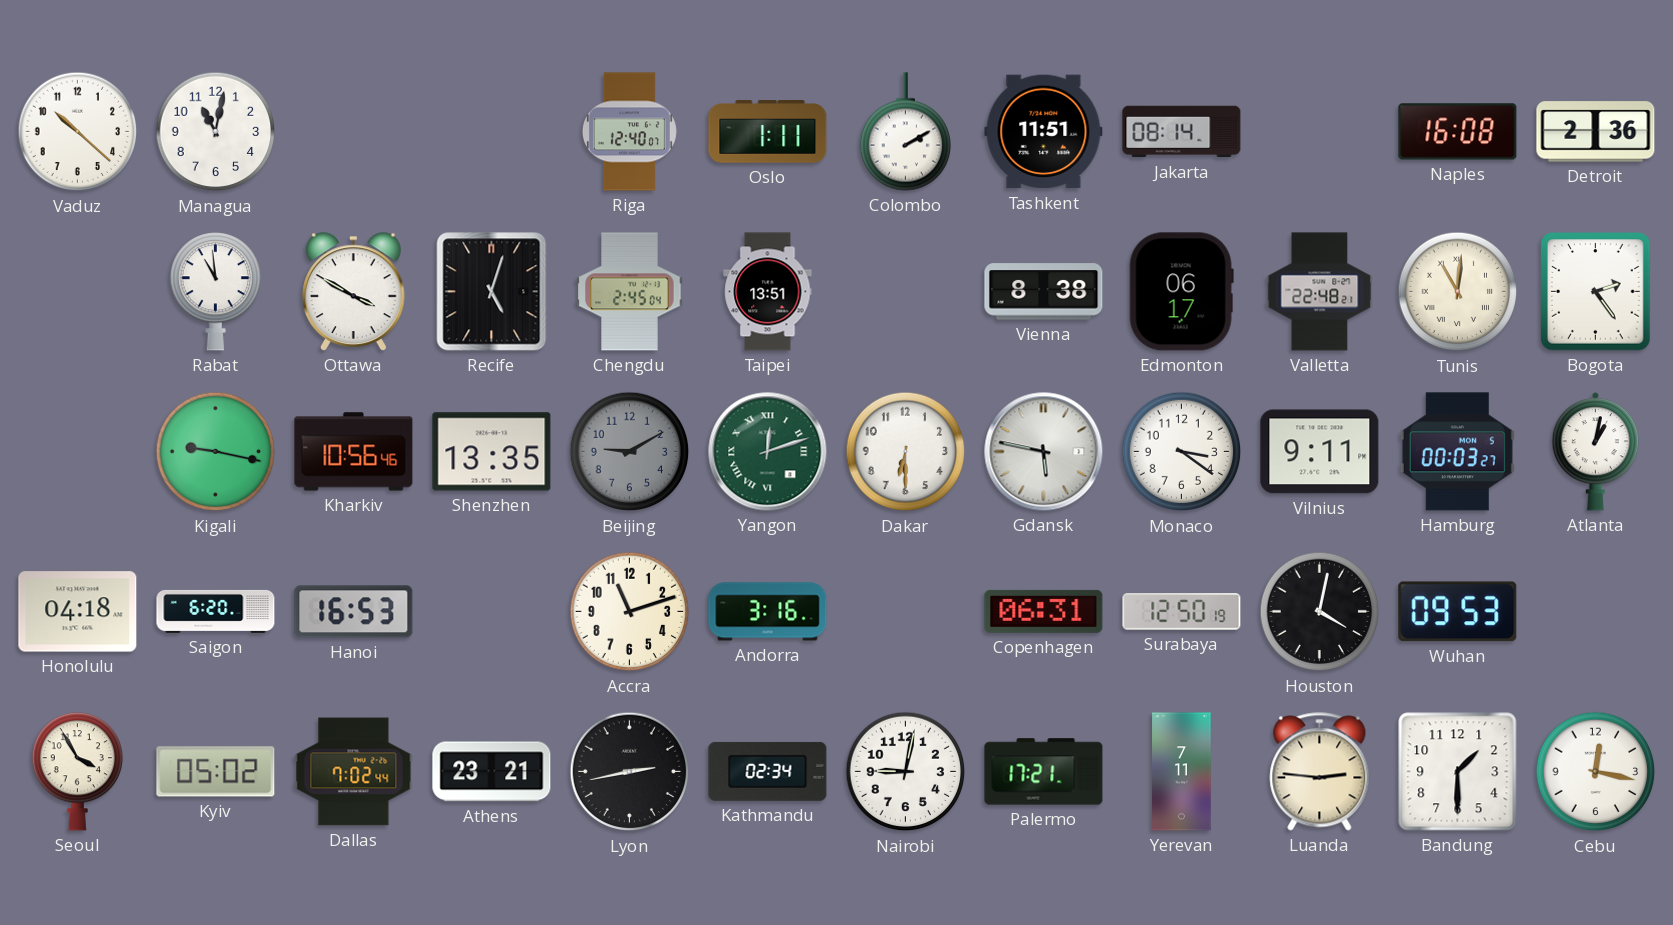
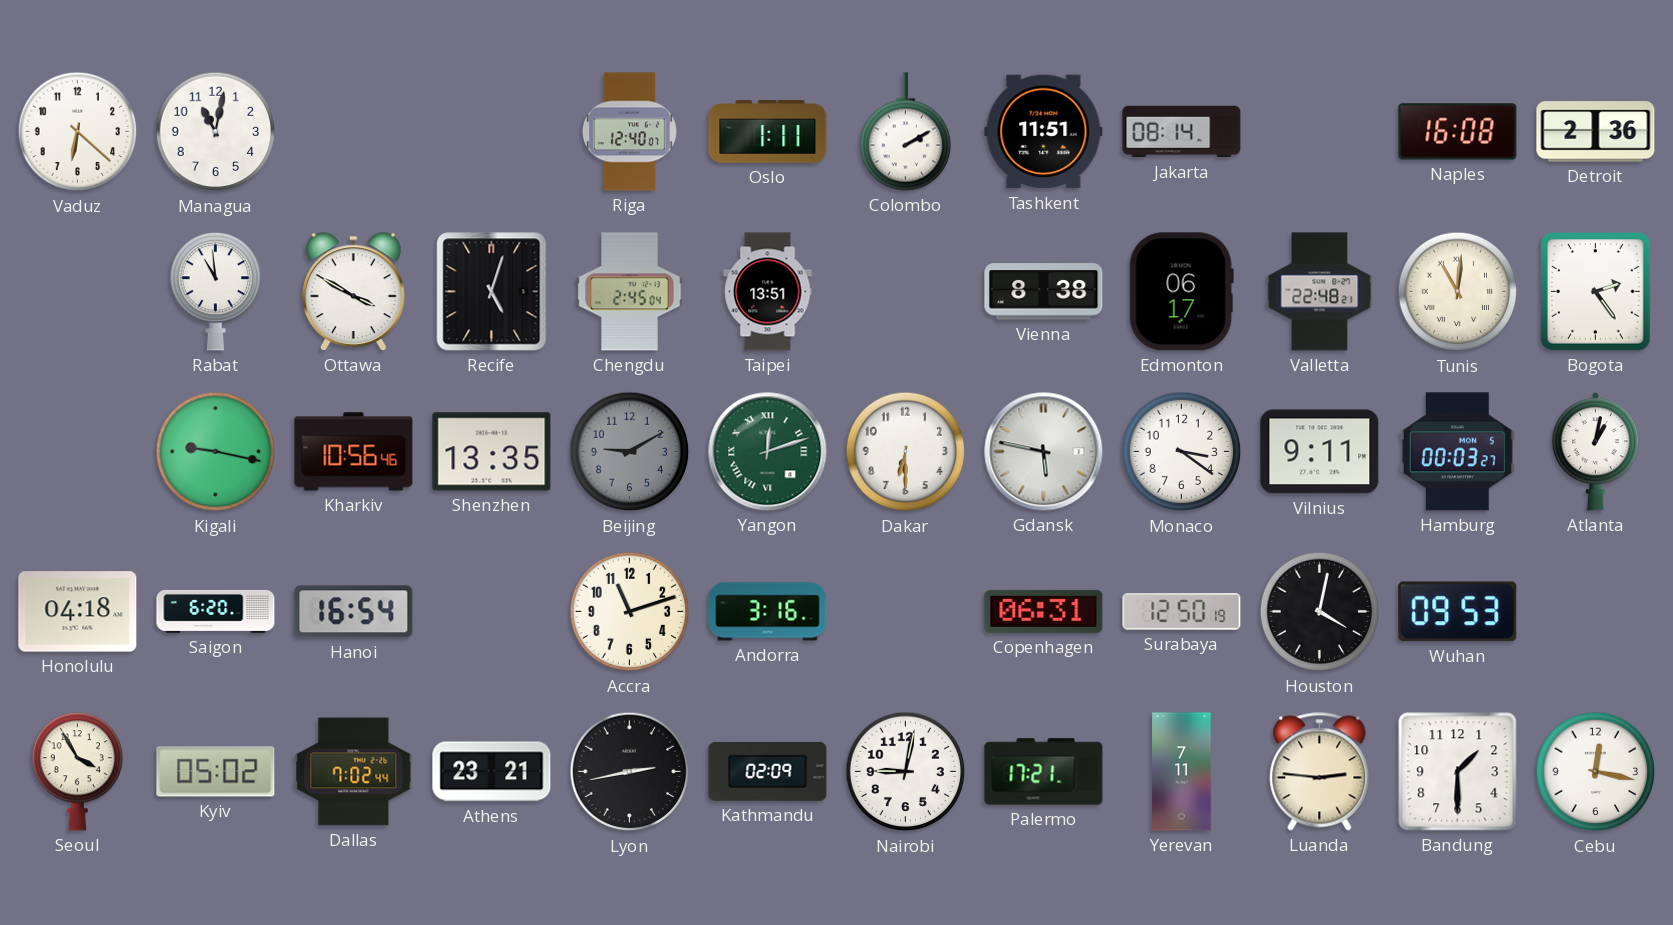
Vaduz: 10:22 -> 6:22
Hanoi: 16:53 -> 16:54
Kathmandu: 02:34 -> 02:09
